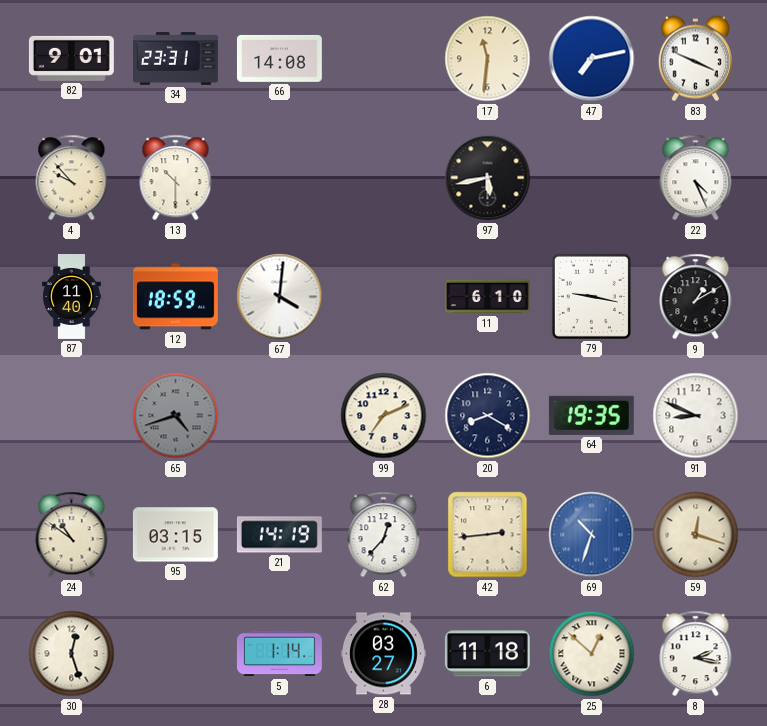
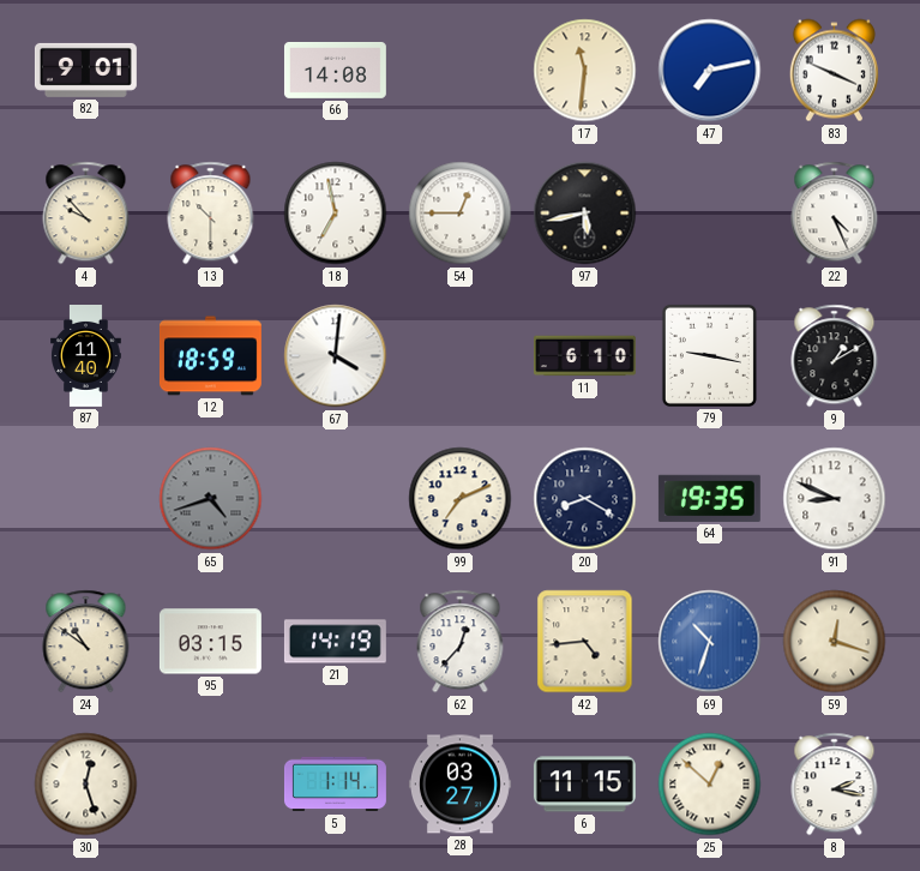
34: 23:31 -> none
18: none -> 6:58
54: none -> 12:45
42: 2:44 -> 4:44
6: 11:18 -> 11:15
